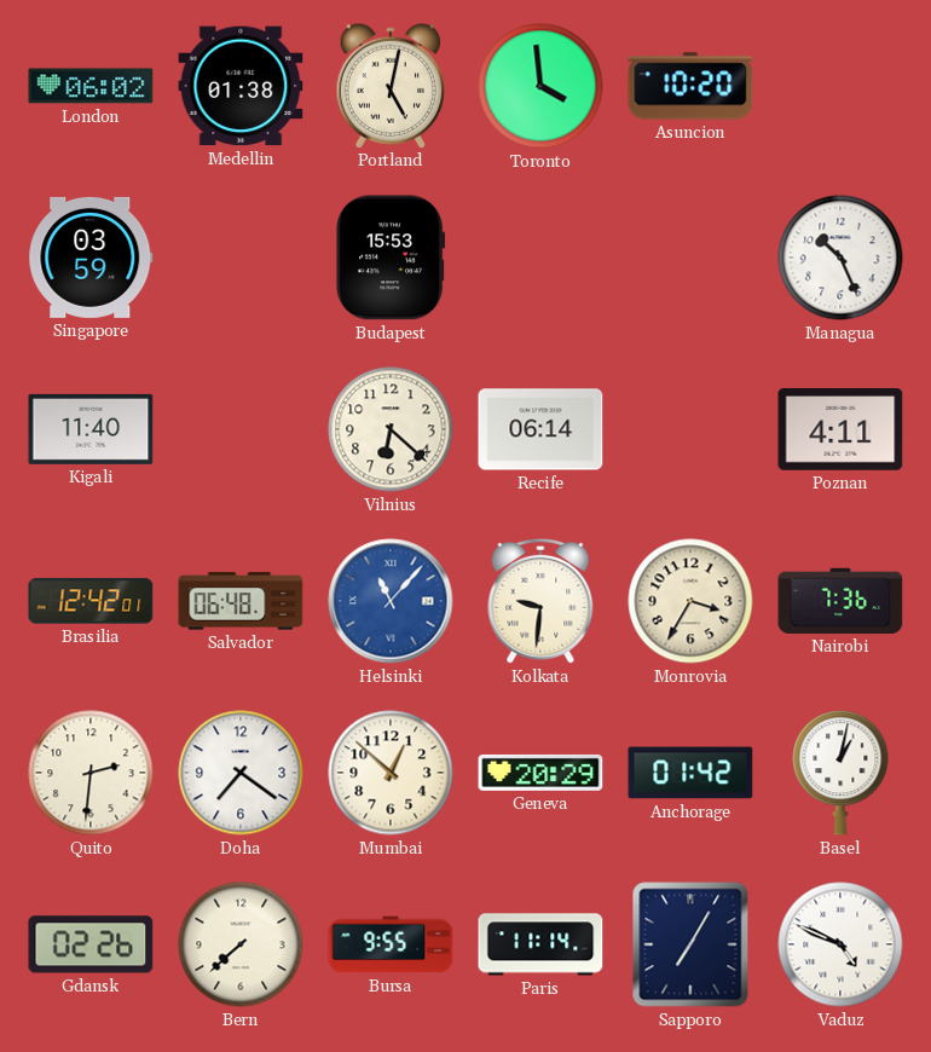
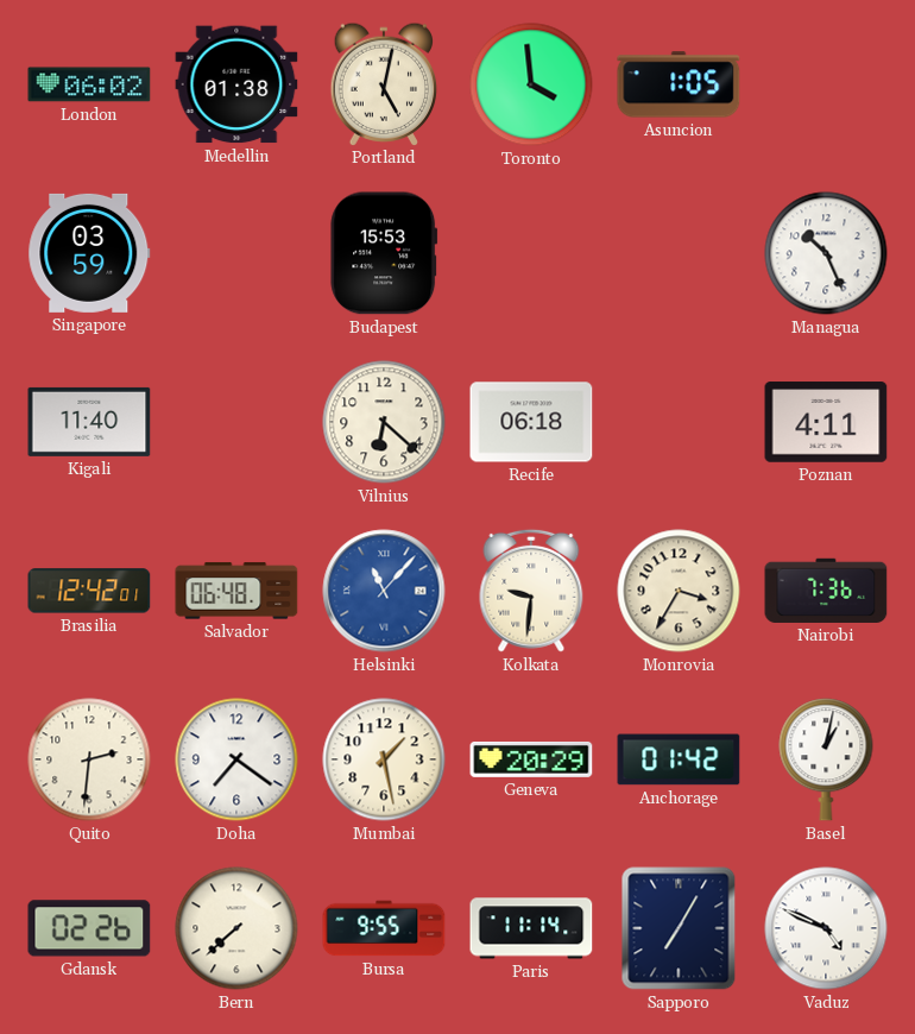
Asuncion: 10:20 -> 1:05
Recife: 06:14 -> 06:18
Mumbai: 12:52 -> 1:28
